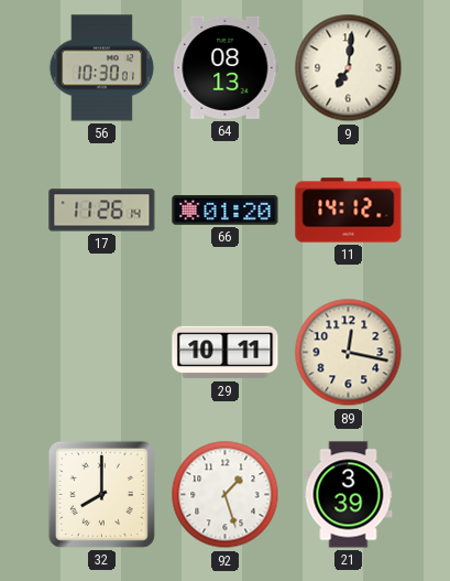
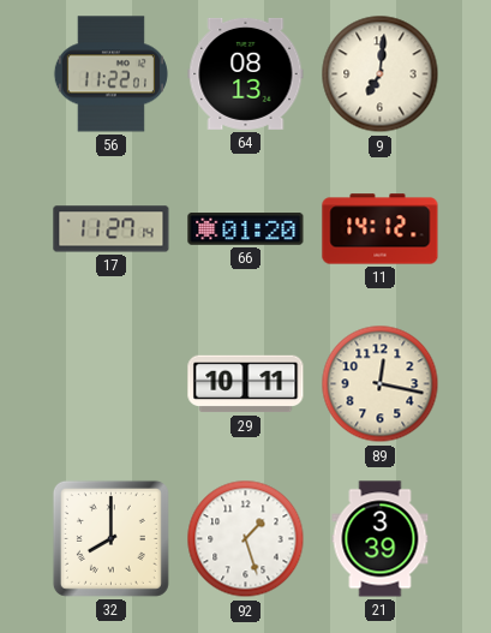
56: 10:30 -> 11:22
17: 11:26 -> 11:27
